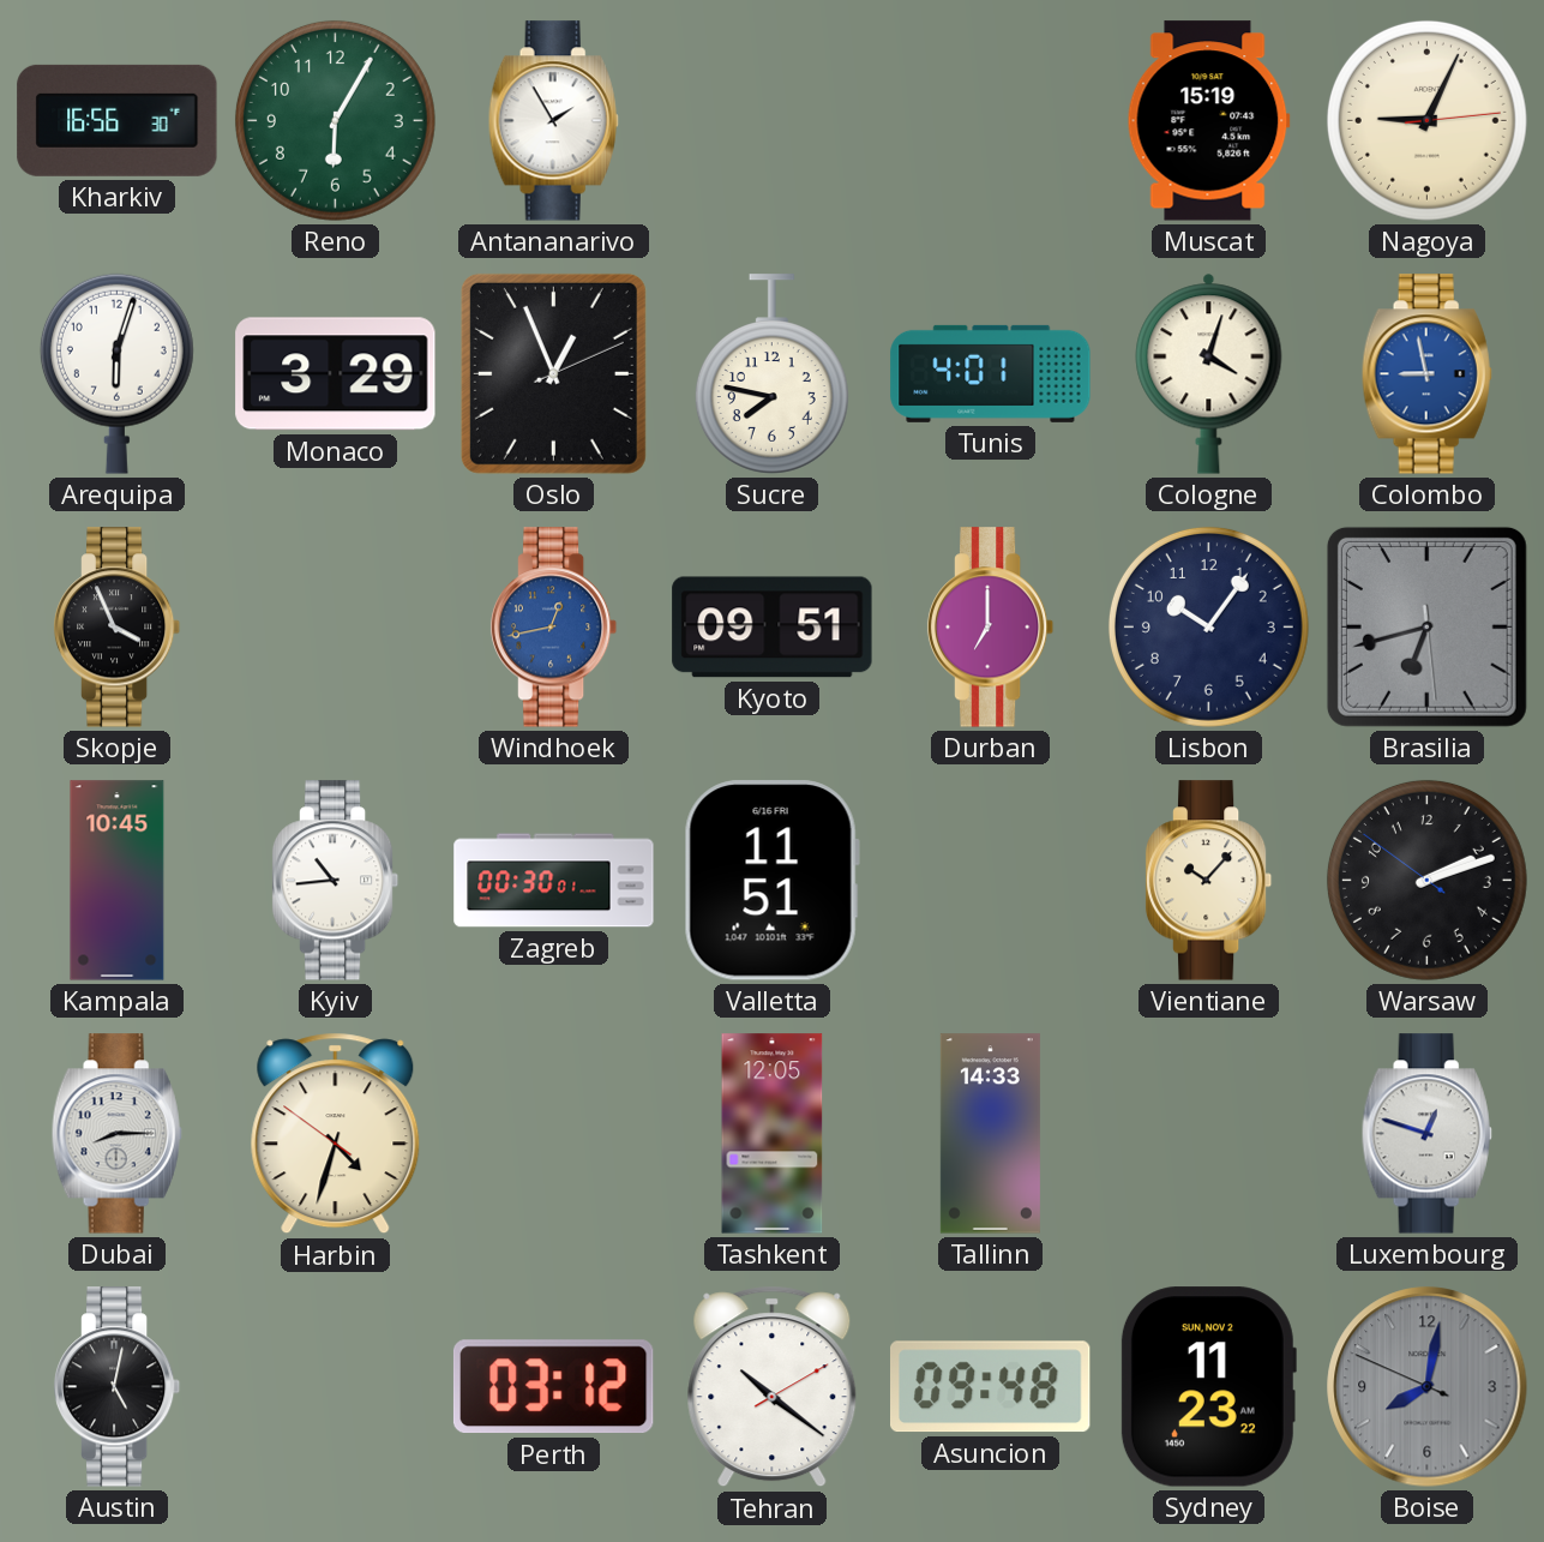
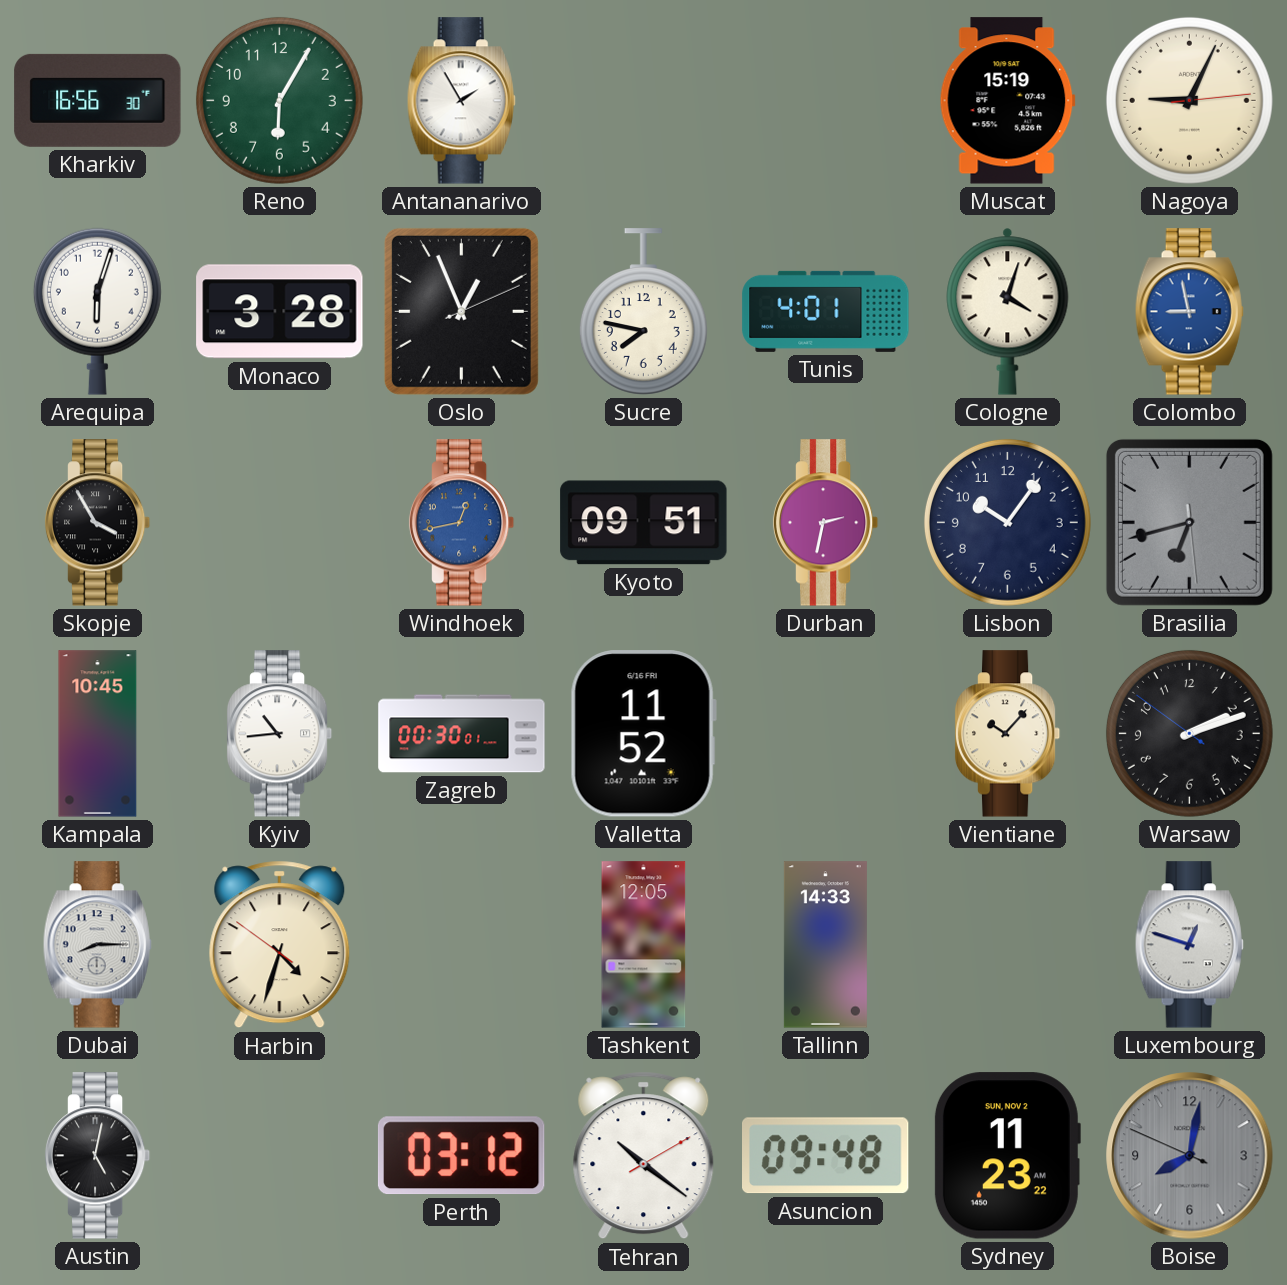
Monaco: 3:29 -> 3:28
Skopje: 3:56 -> 3:55
Durban: 7:00 -> 2:32
Valletta: 11:51 -> 11:52
